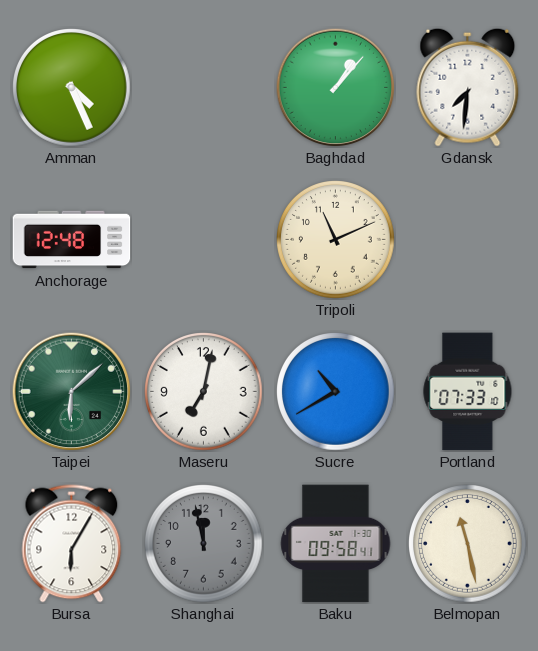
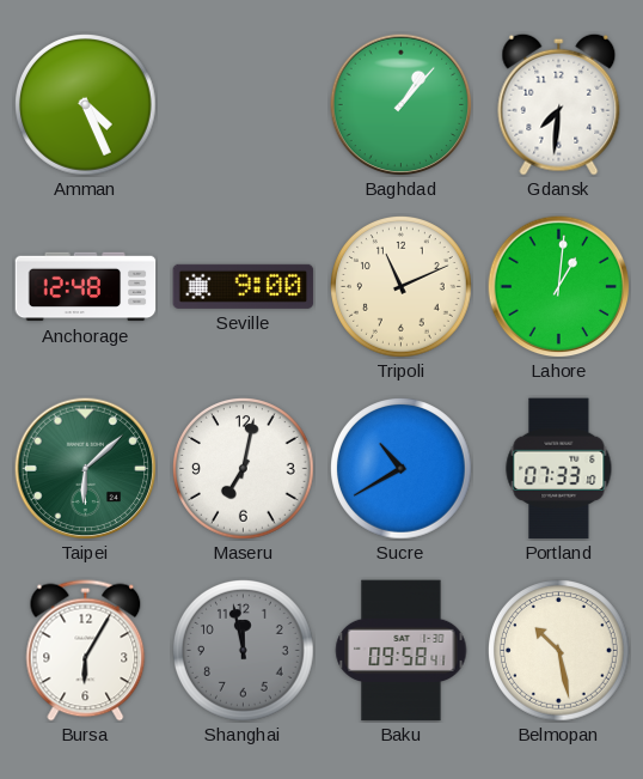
Seville: none -> 9:00
Lahore: none -> 1:01
Belmopan: 11:28 -> 10:28
